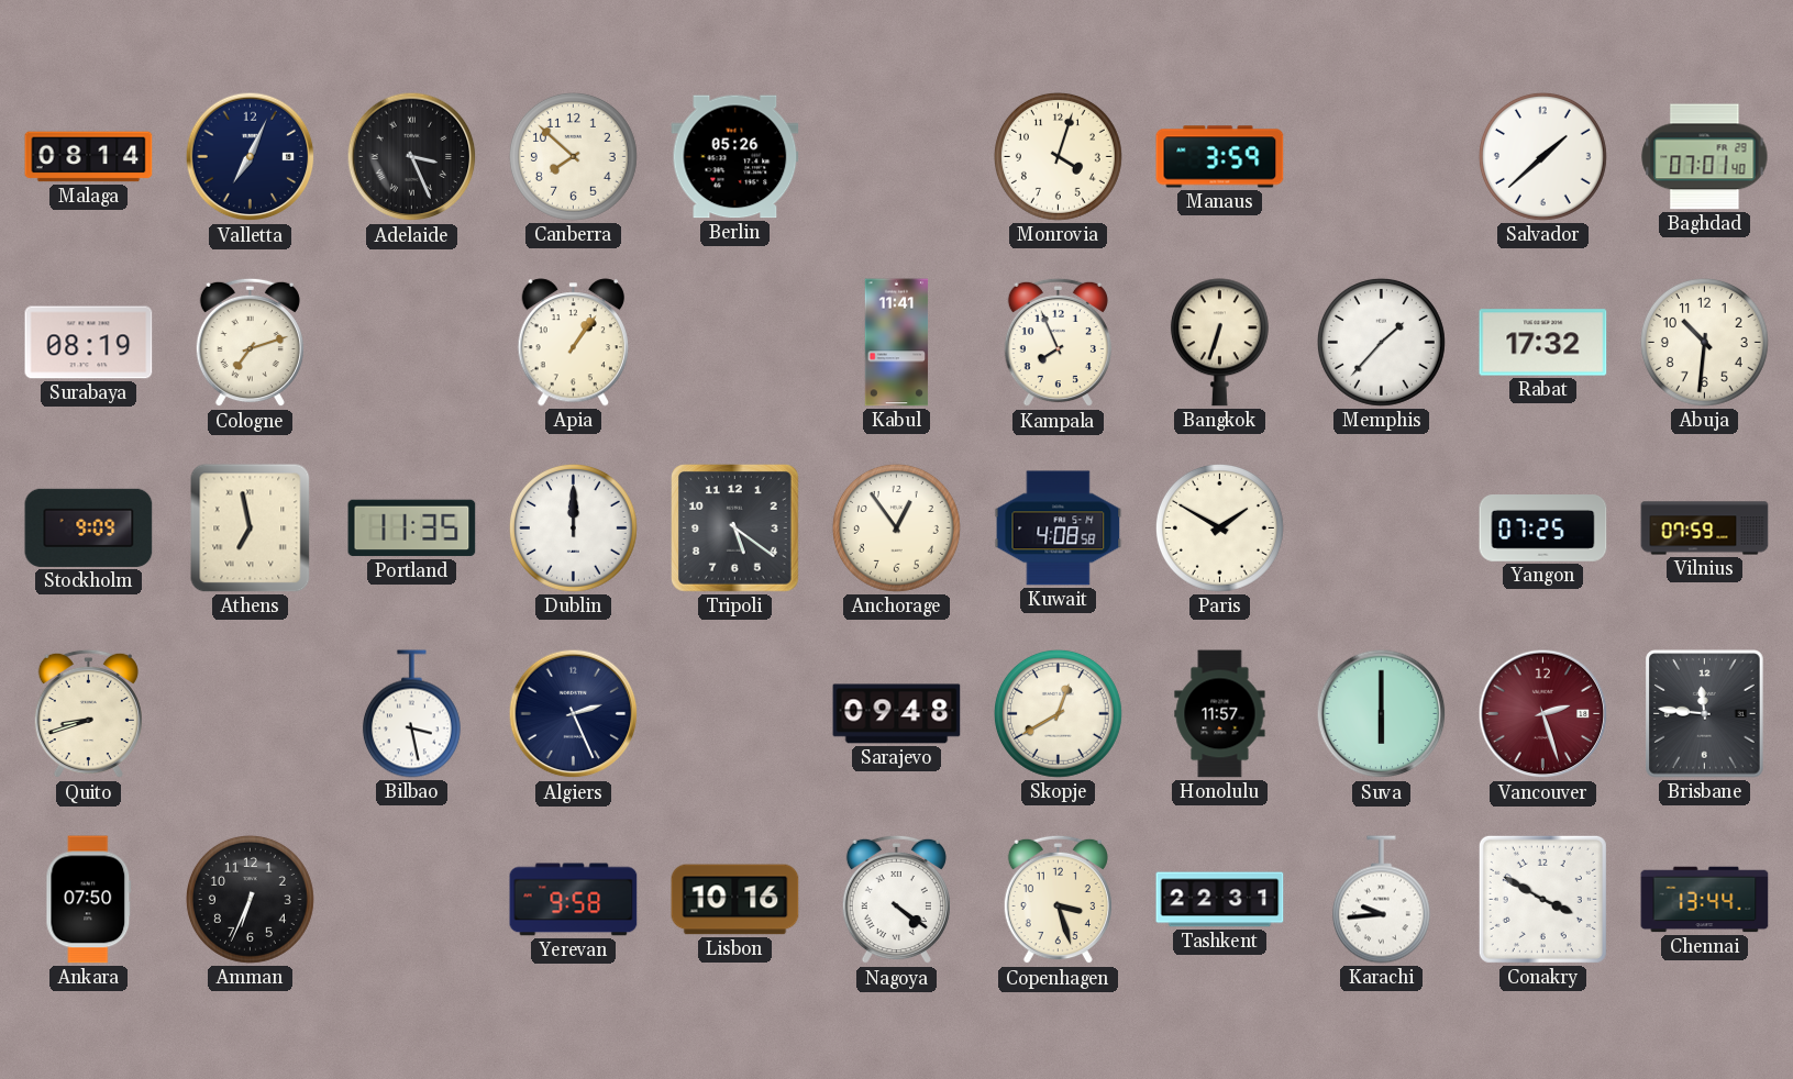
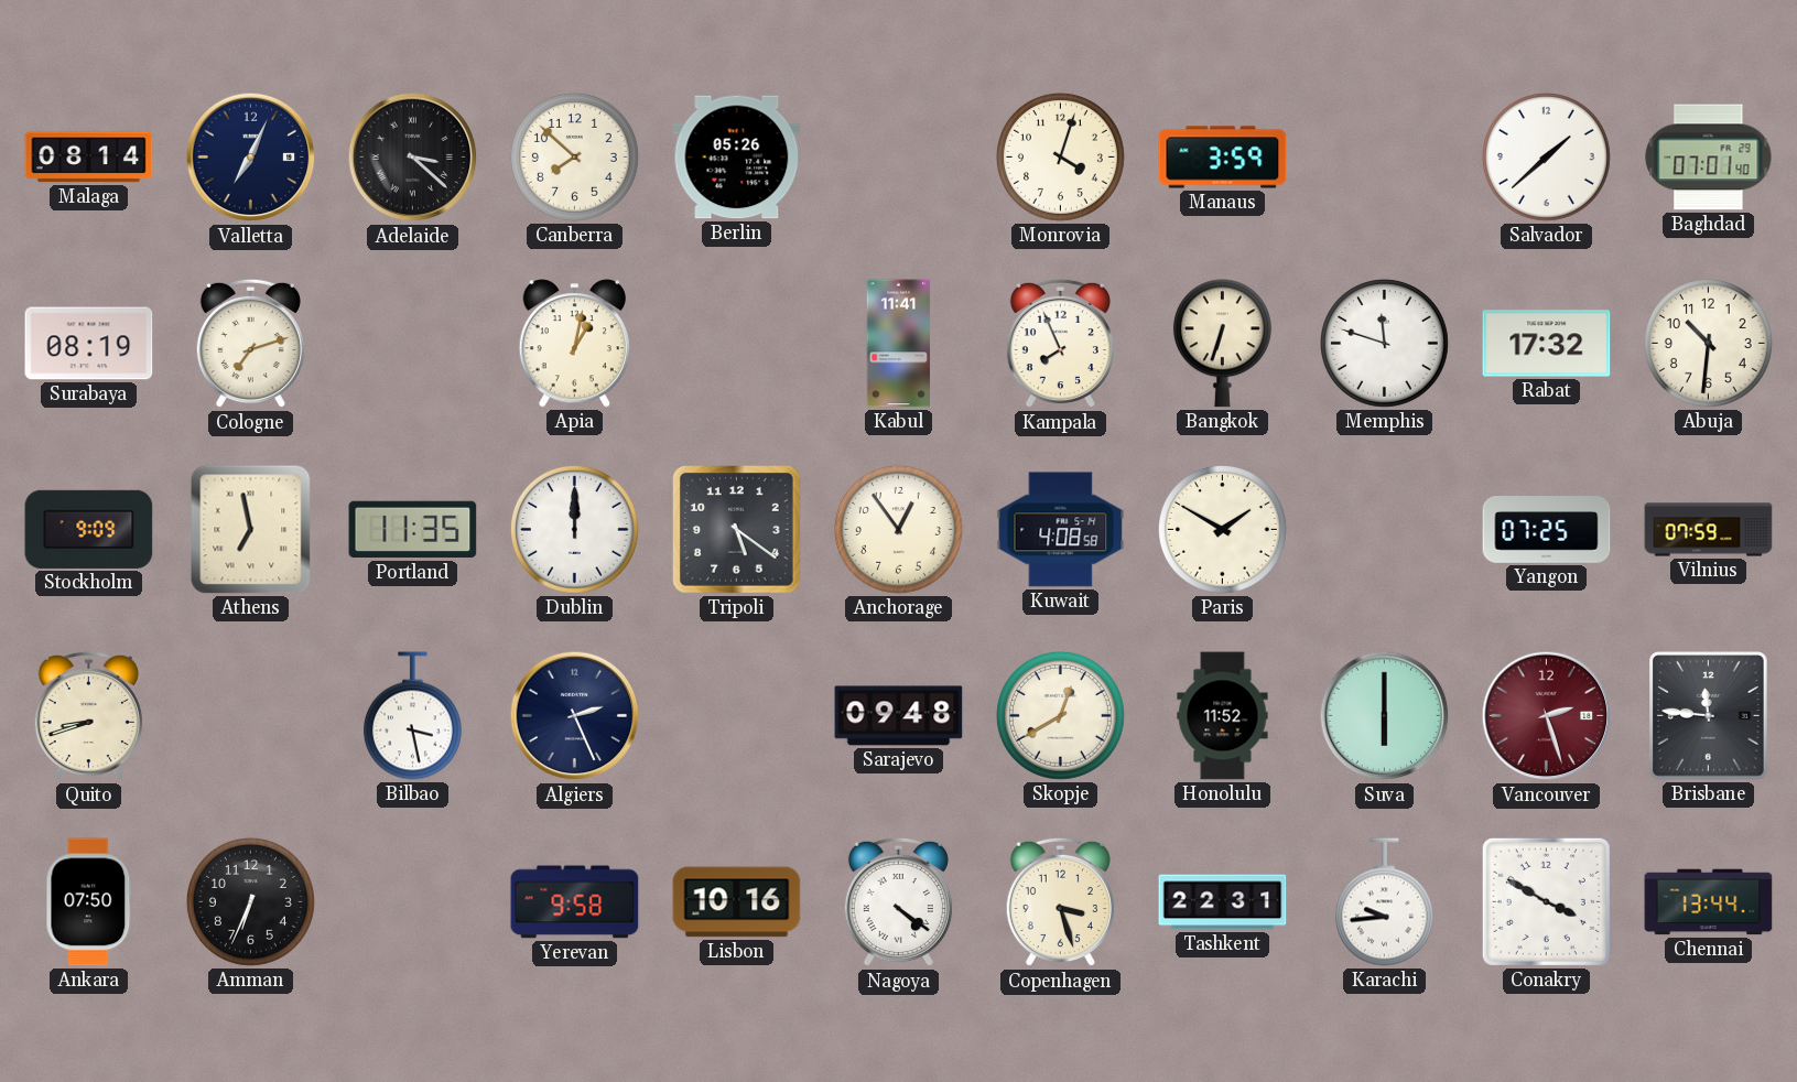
Adelaide: 3:26 -> 3:22
Apia: 1:06 -> 1:02
Memphis: 1:37 -> 11:48
Honolulu: 11:57 -> 11:52
